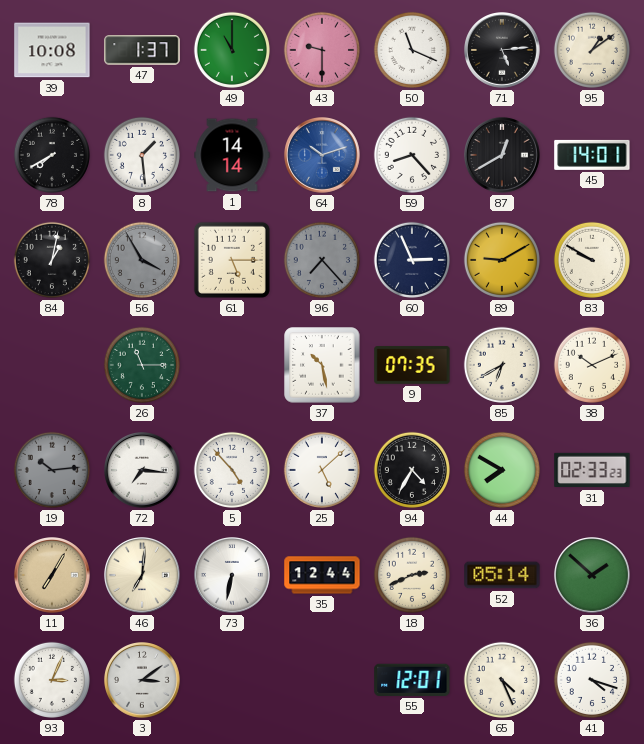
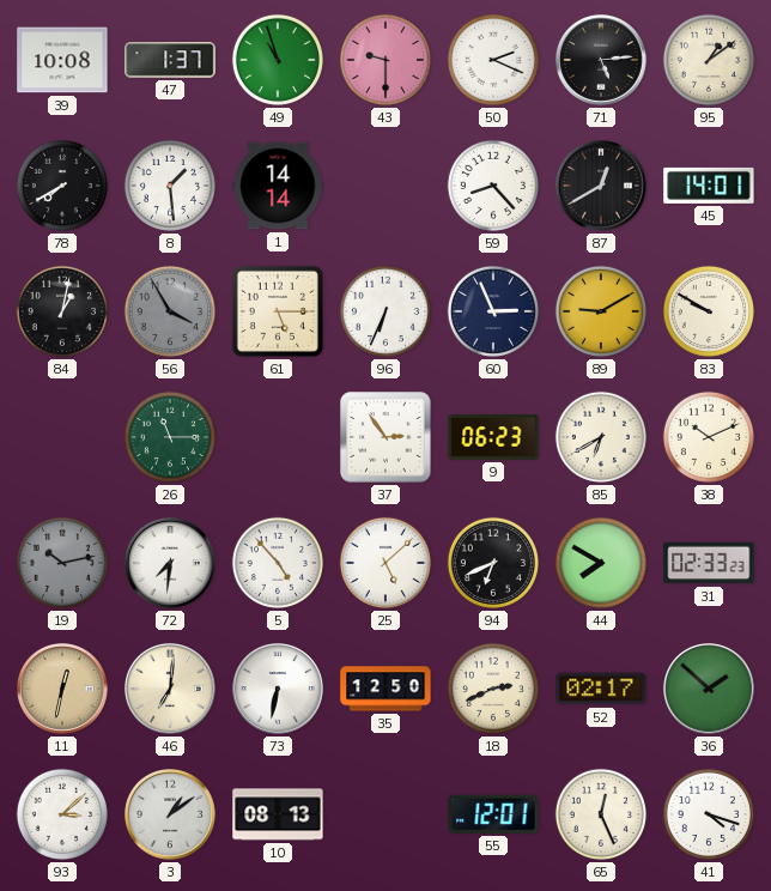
49: 11:00 -> 10:57
50: 11:19 -> 2:19
64: 10:12 -> none
96: 7:23 -> 6:34
96 dial: grey -> white
37: 10:28 -> 2:54
9: 07:35 -> 06:23
19: 10:14 -> 10:13
72: 7:16 -> 7:31
94: 4:35 -> 6:41
11: 7:05 -> 12:32
35: 12:44 -> 12:50
52: 05:14 -> 02:17
93: 3:04 -> 3:08
3: 3:09 -> 1:09
10: none -> 08:13
65: 4:26 -> 12:26
